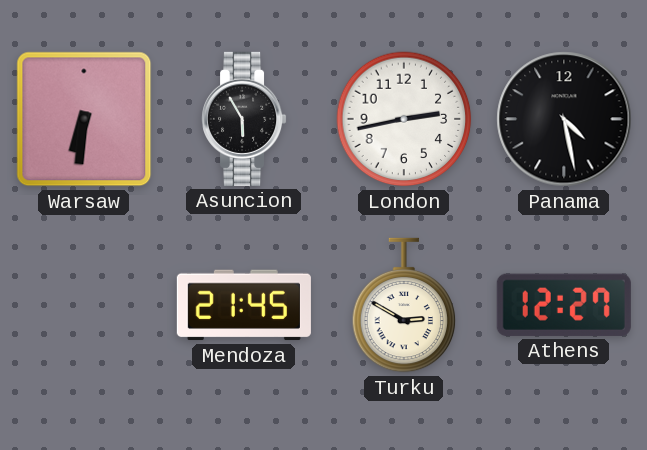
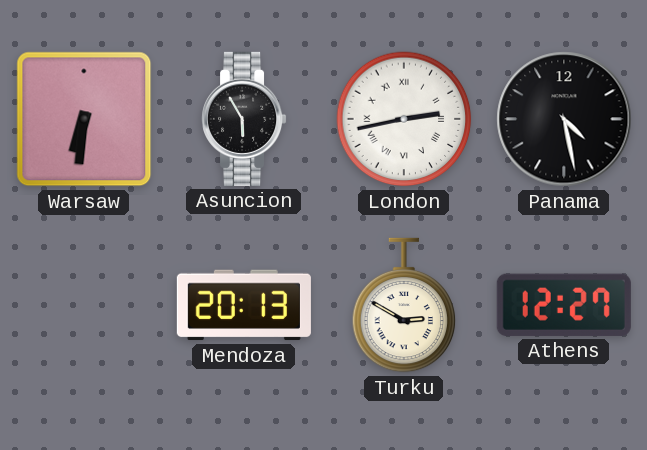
London numerals: Arabic -> Roman
Mendoza: 21:45 -> 20:13
